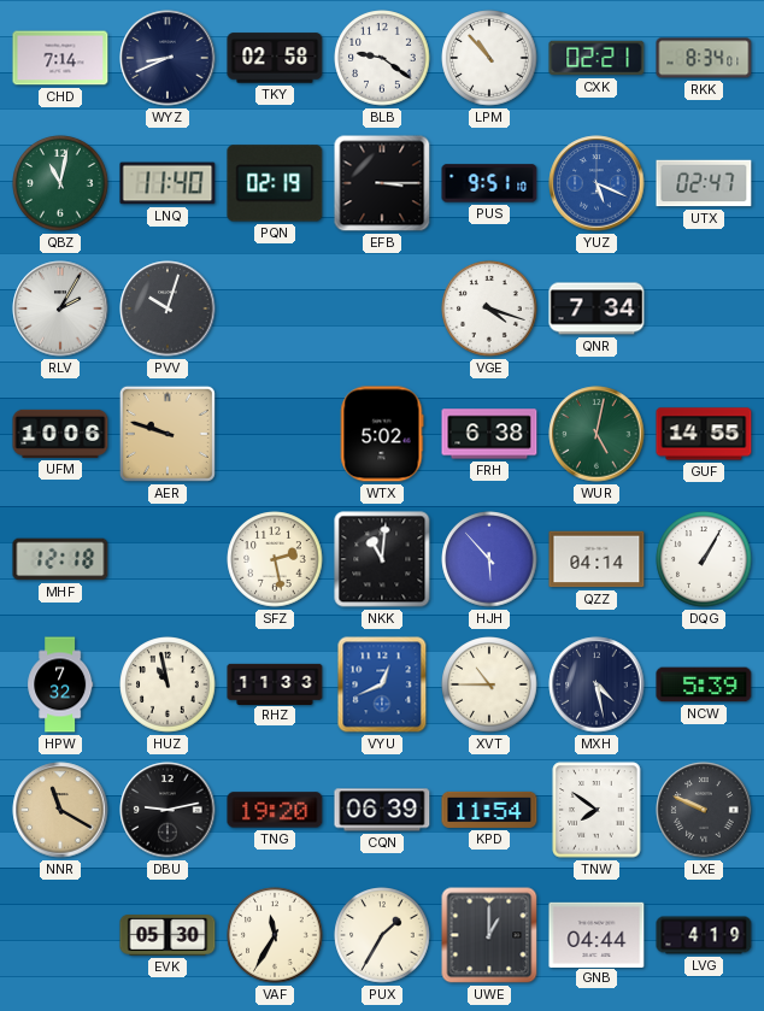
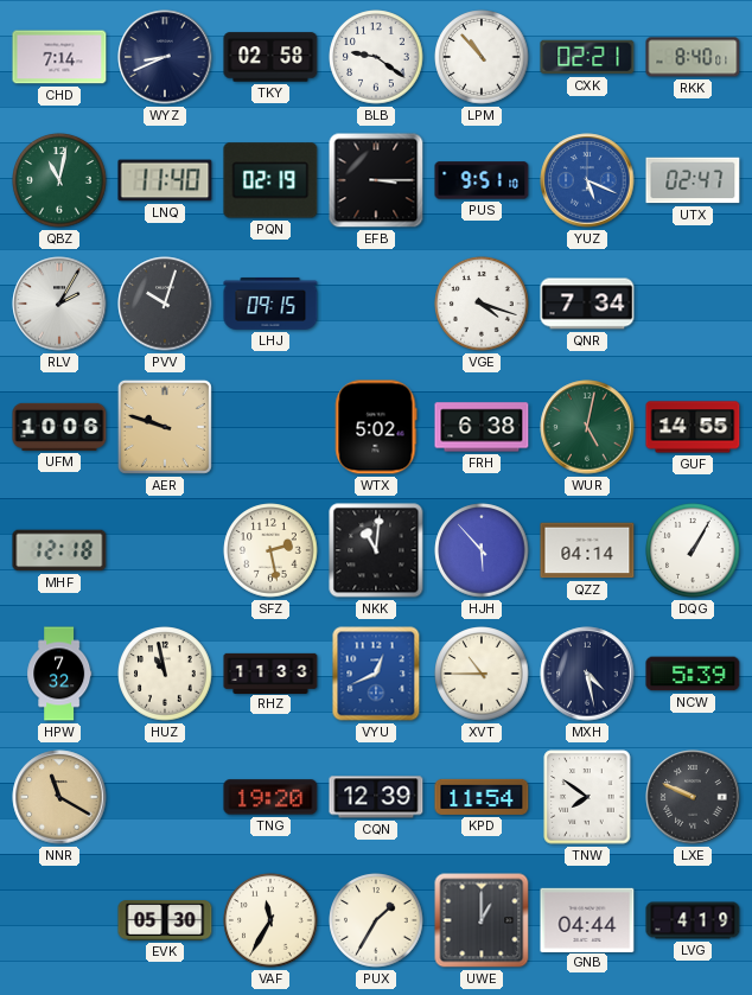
RKK: 8:34 -> 8:40
LHJ: none -> 09:15
DBU: 9:13 -> none
CQN: 06:39 -> 12:39
